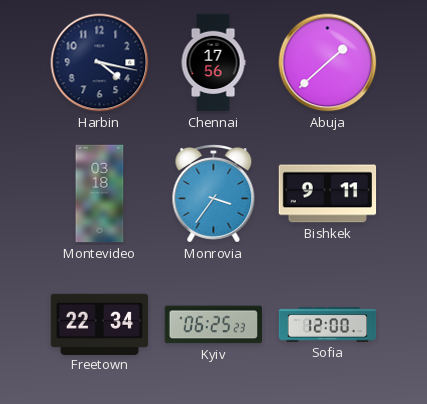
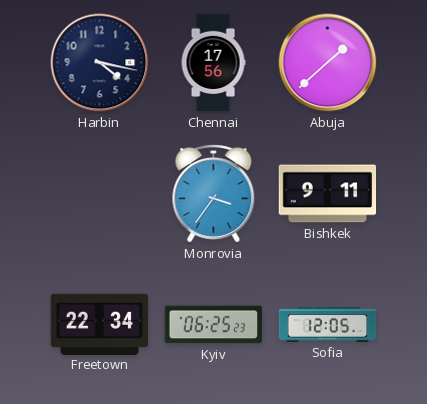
Montevideo: 03:18 -> none
Sofia: 12:00 -> 12:05
